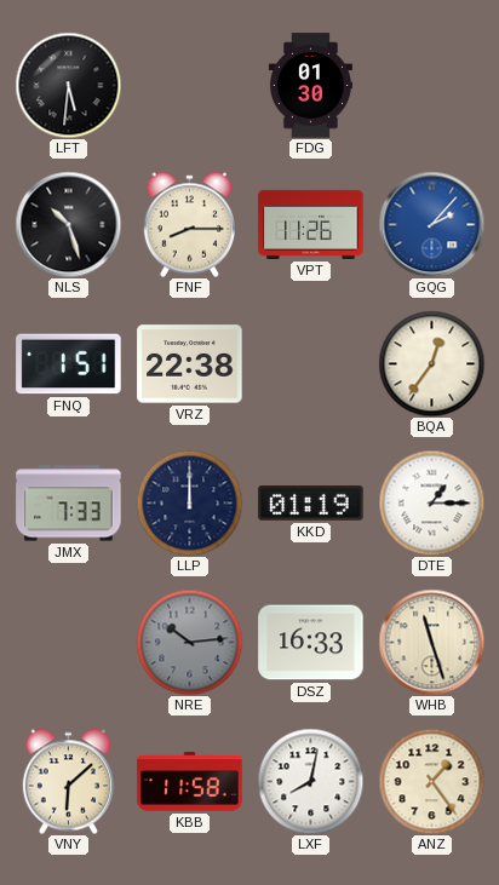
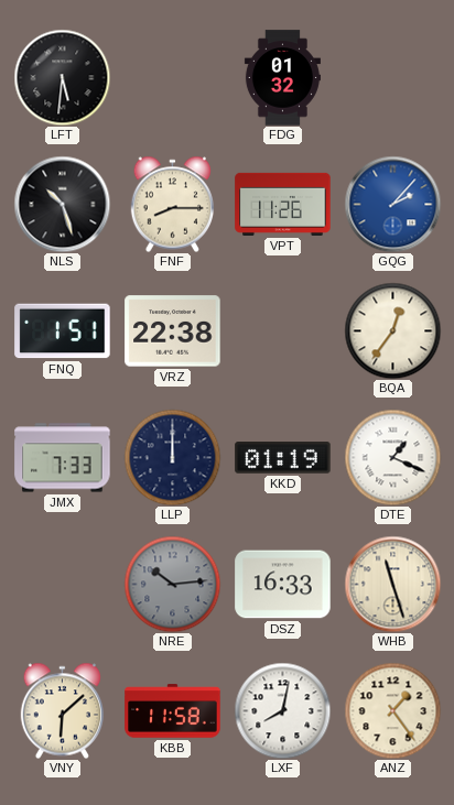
FDG: 01:30 -> 01:32
DTE: 1:15 -> 1:19
